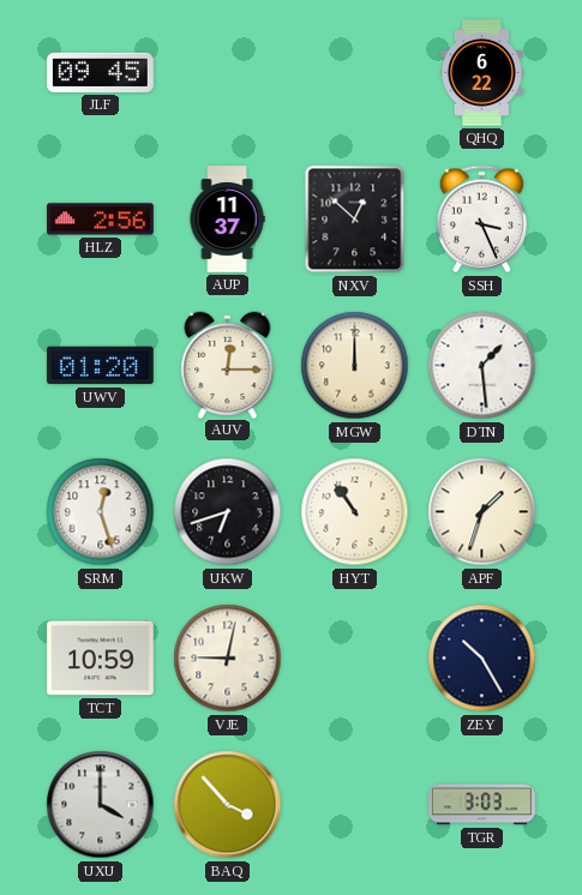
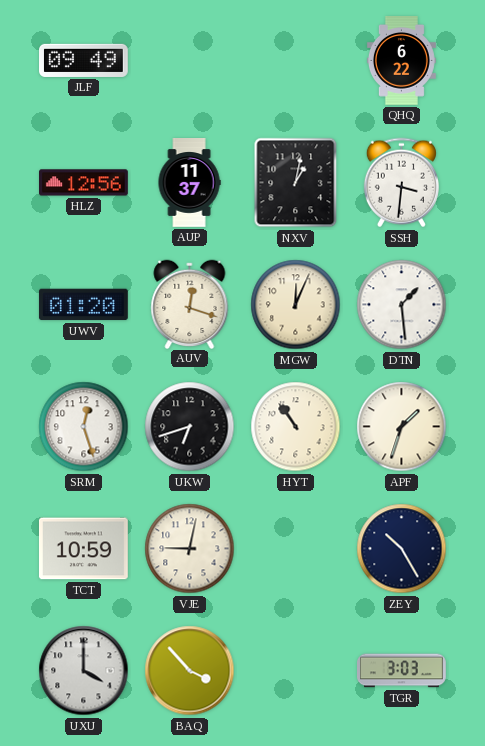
JLF: 09:45 -> 09:49
HLZ: 2:56 -> 12:56
NXV: 12:52 -> 1:02
SSH: 3:26 -> 3:31
AUV: 12:15 -> 12:18
MGW: 12:00 -> 12:04
